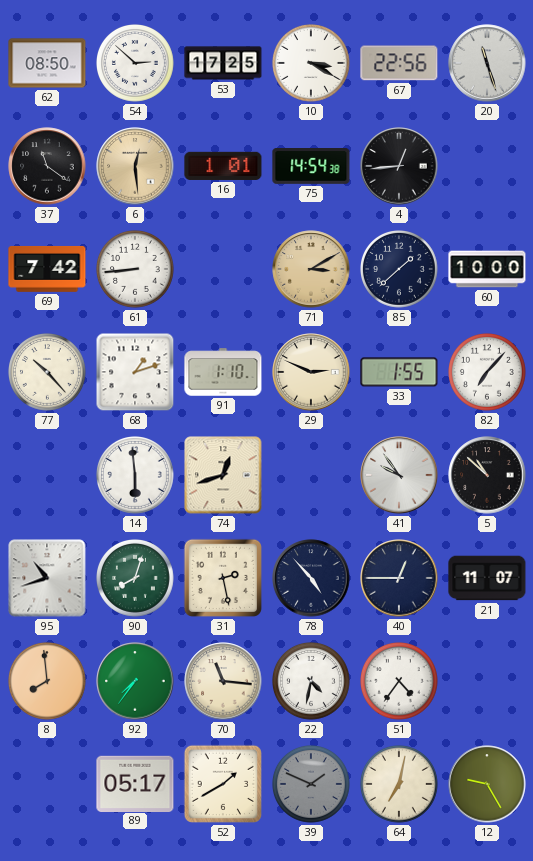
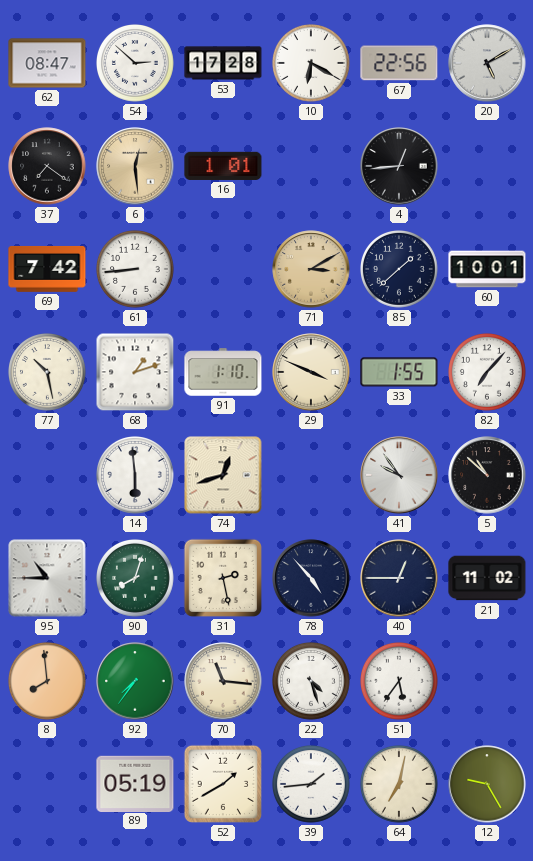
62: 08:50 -> 08:47
53: 17:25 -> 17:28
10: 3:20 -> 6:20
20: 11:27 -> 5:10
37: 11:21 -> 7:21
75: 14:54 -> none
60: 10:00 -> 10:01
77: 10:23 -> 10:28
29: 2:49 -> 3:49
95: 10:42 -> 10:45
21: 11:07 -> 11:02
22: 4:32 -> 4:27
51: 4:36 -> 5:36
89: 05:17 -> 05:19
39: 1:49 -> 1:44
39 dial: grey -> white
